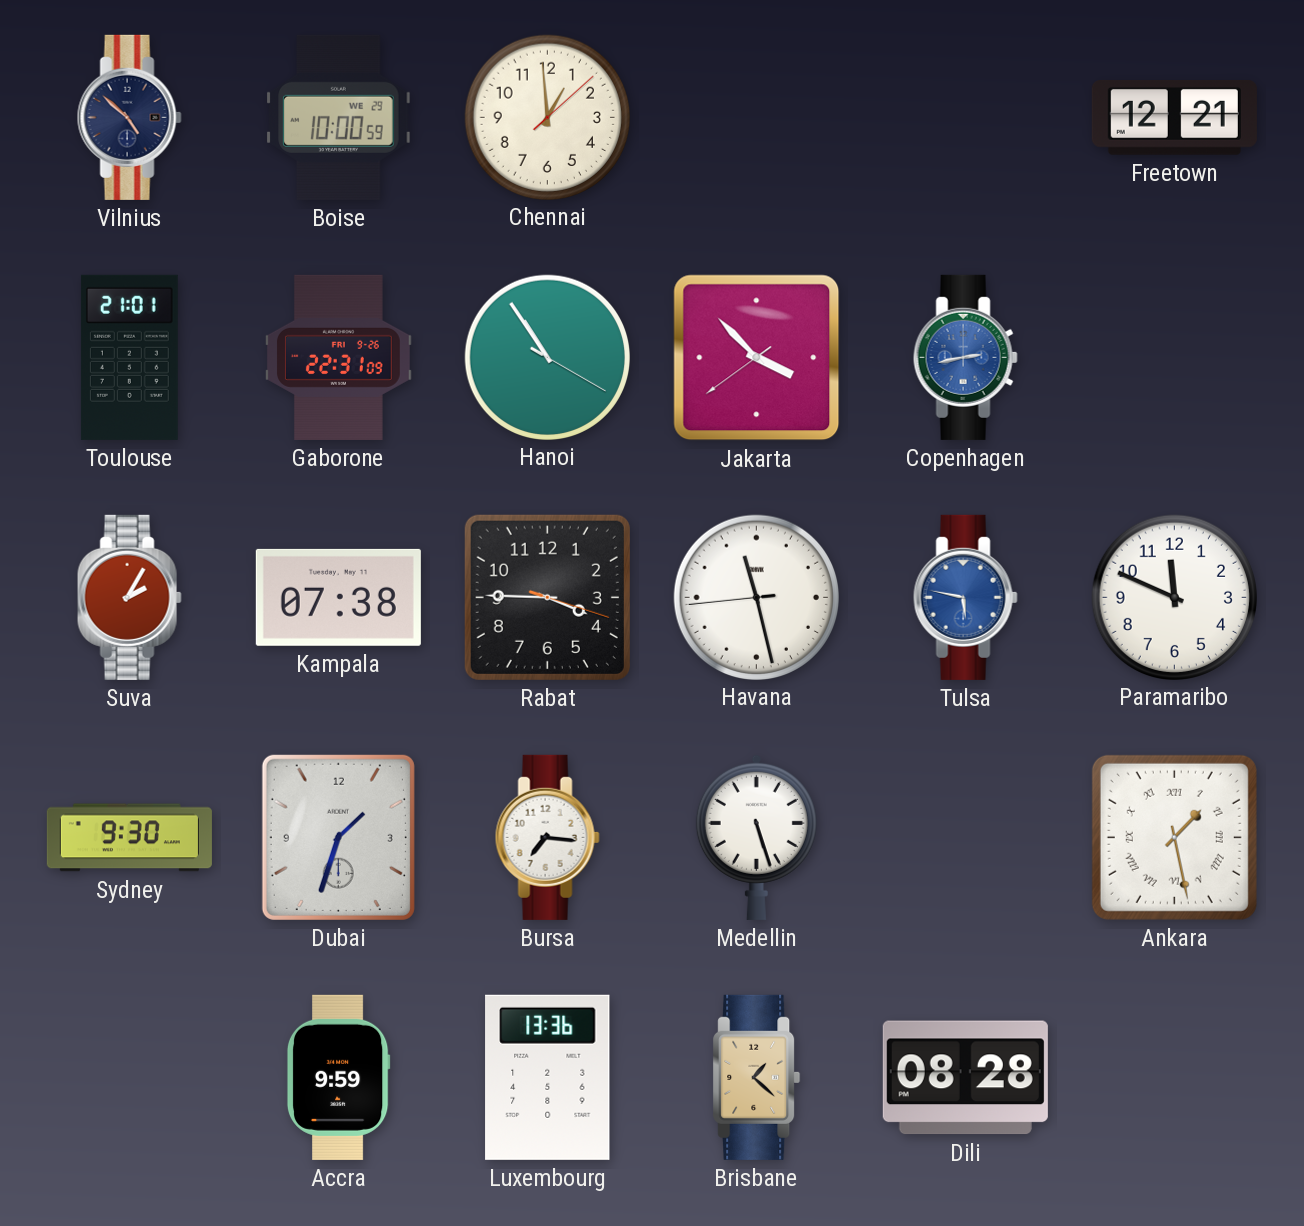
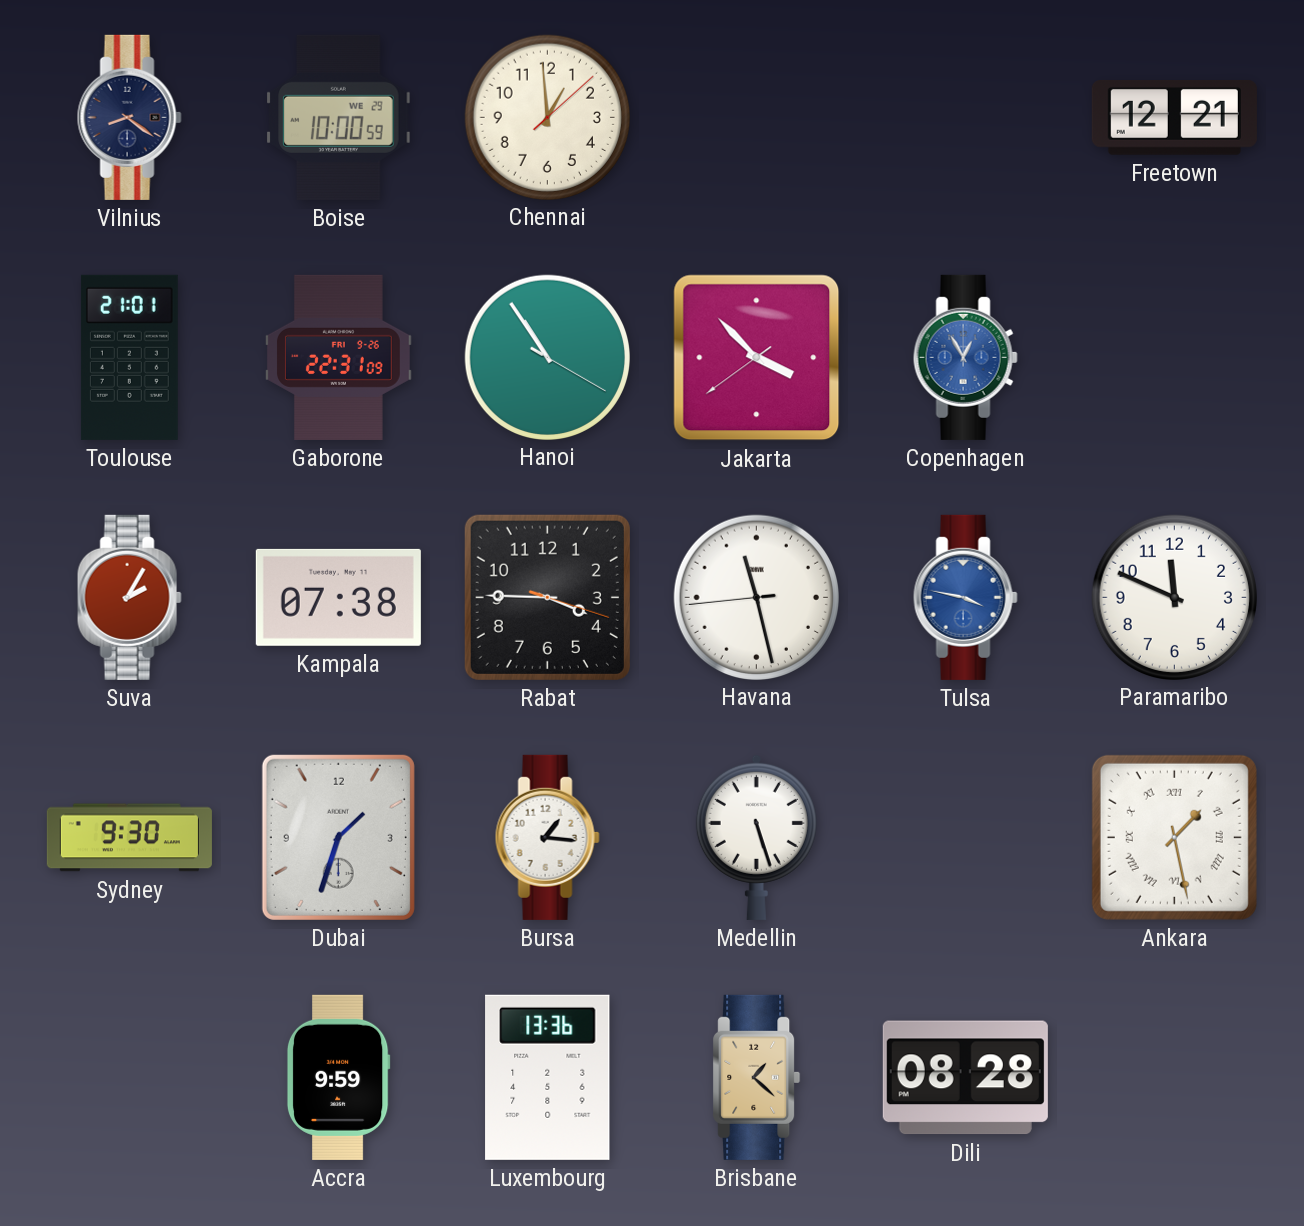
Vilnius: 4:52 -> 8:21
Copenhagen: 2:43 -> 12:55
Tulsa: 5:47 -> 3:47
Bursa: 7:16 -> 1:16
